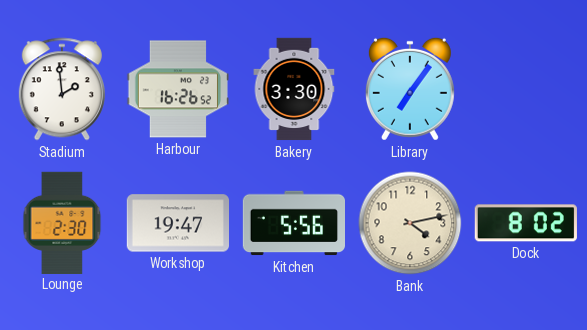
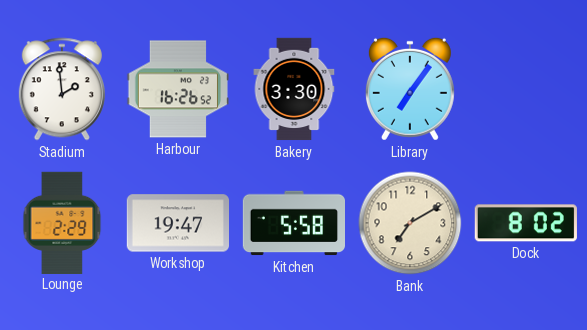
Lounge: 2:30 -> 2:29
Kitchen: 5:56 -> 5:58
Bank: 4:13 -> 7:10
